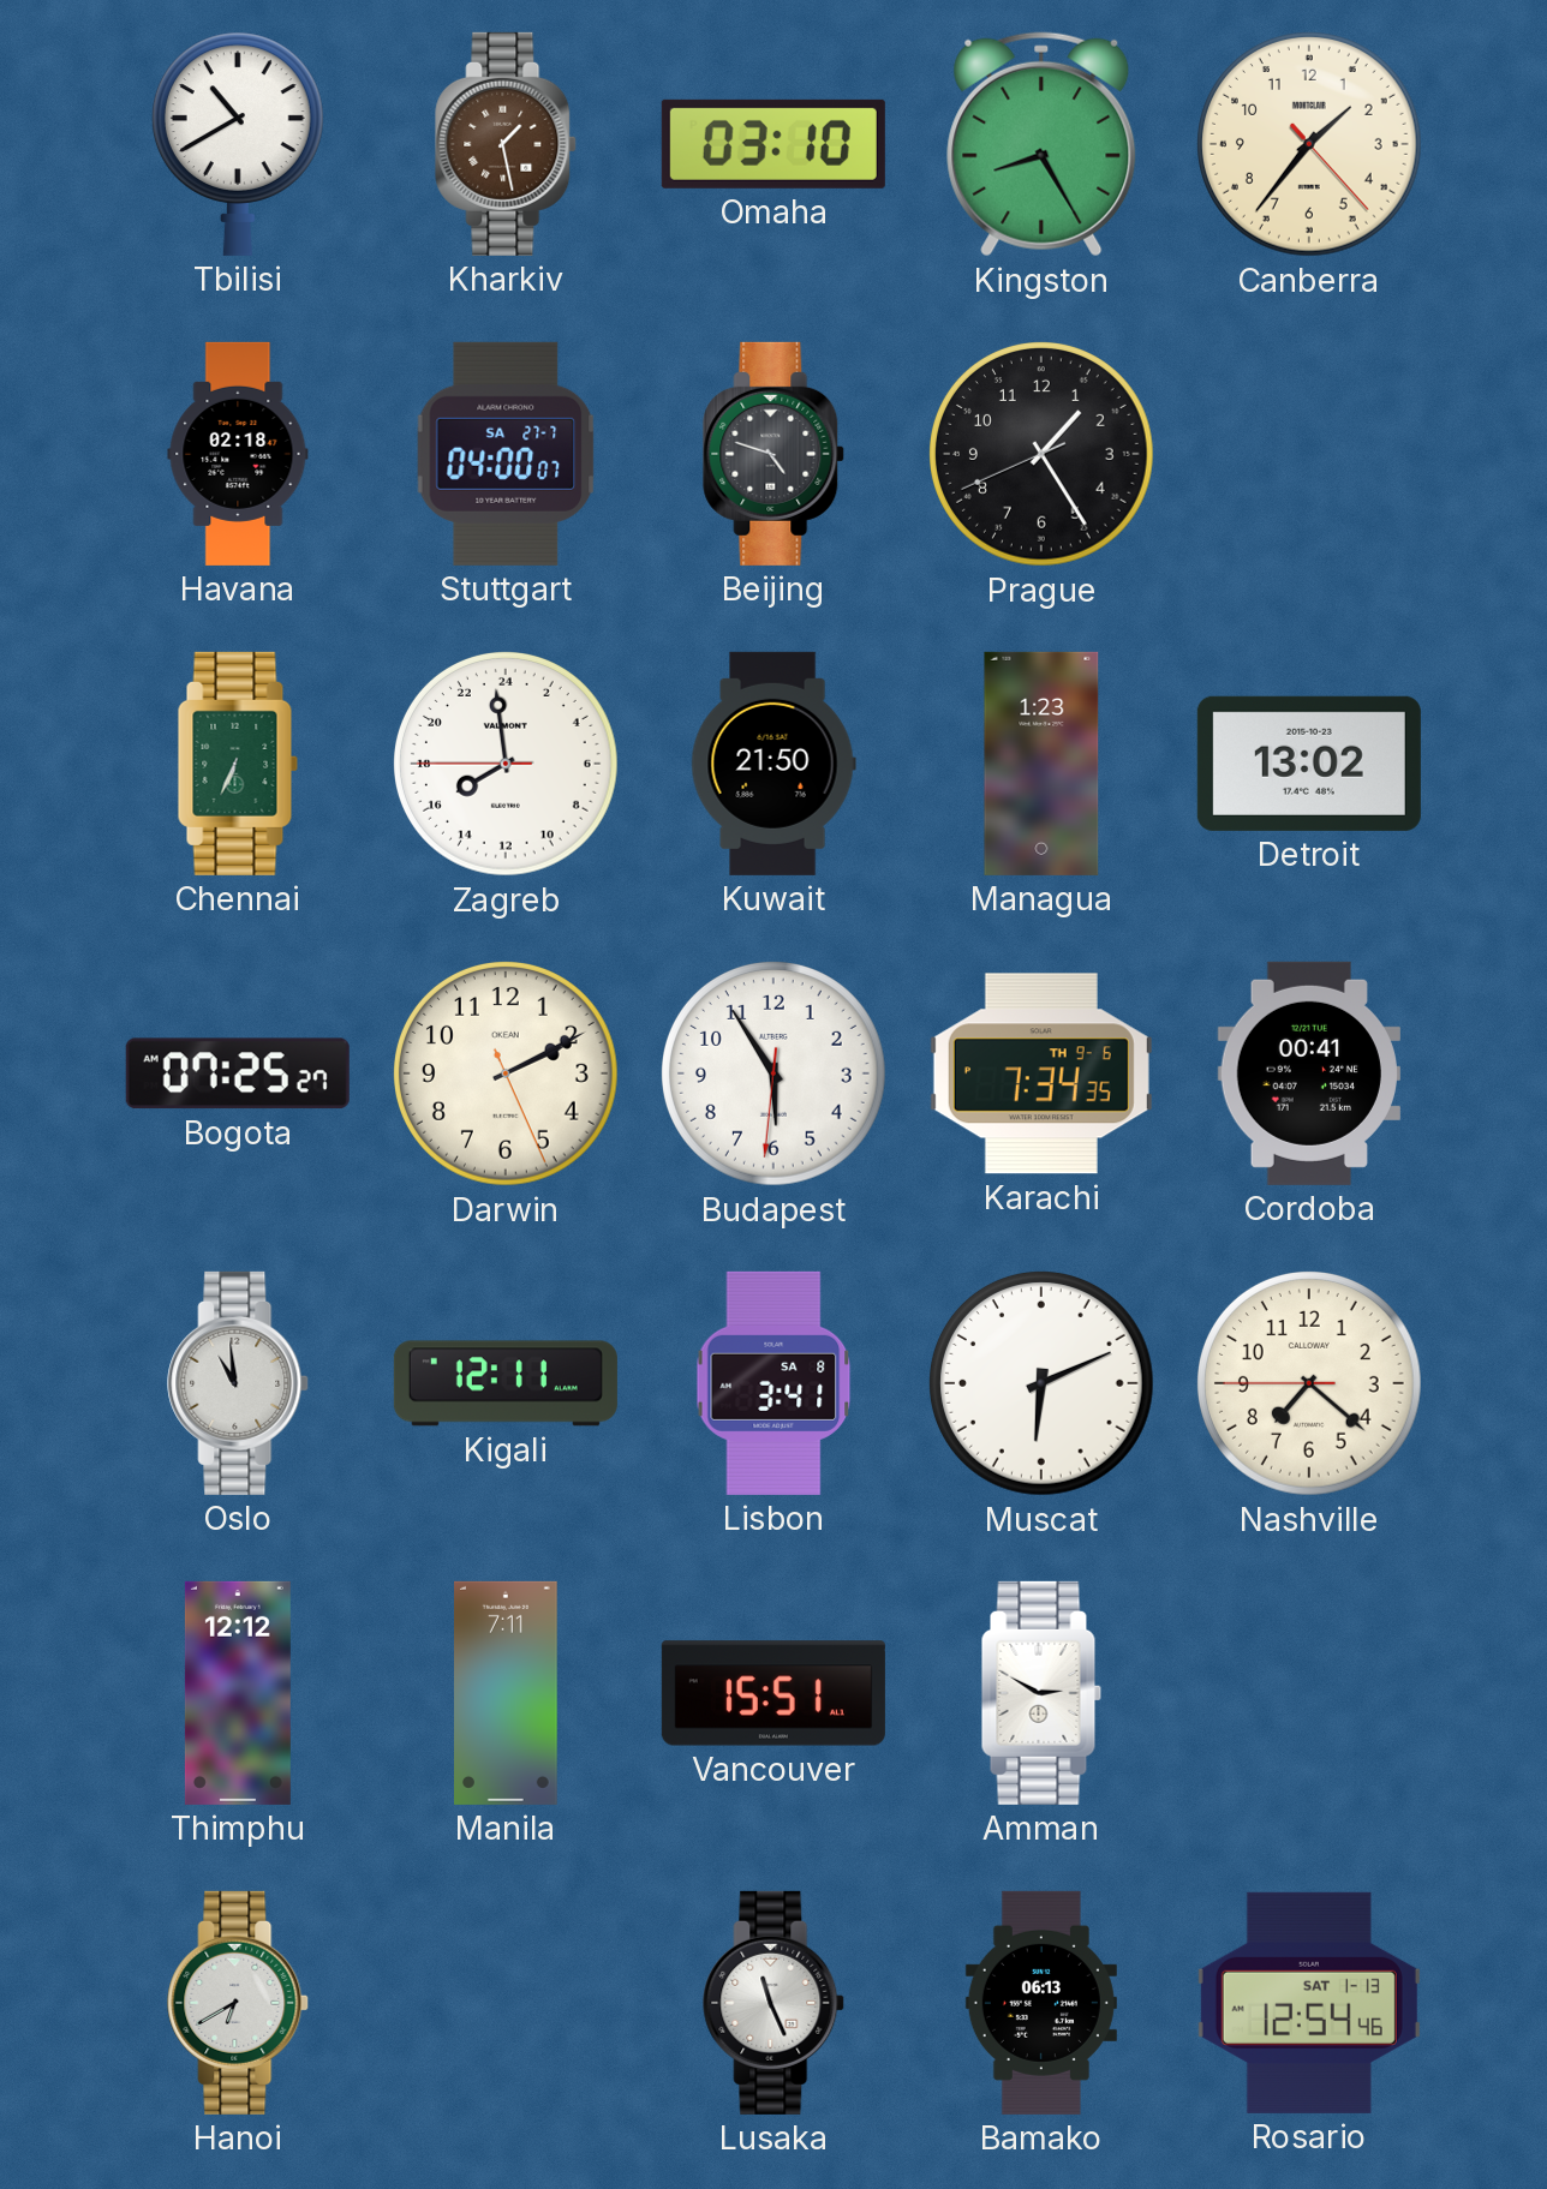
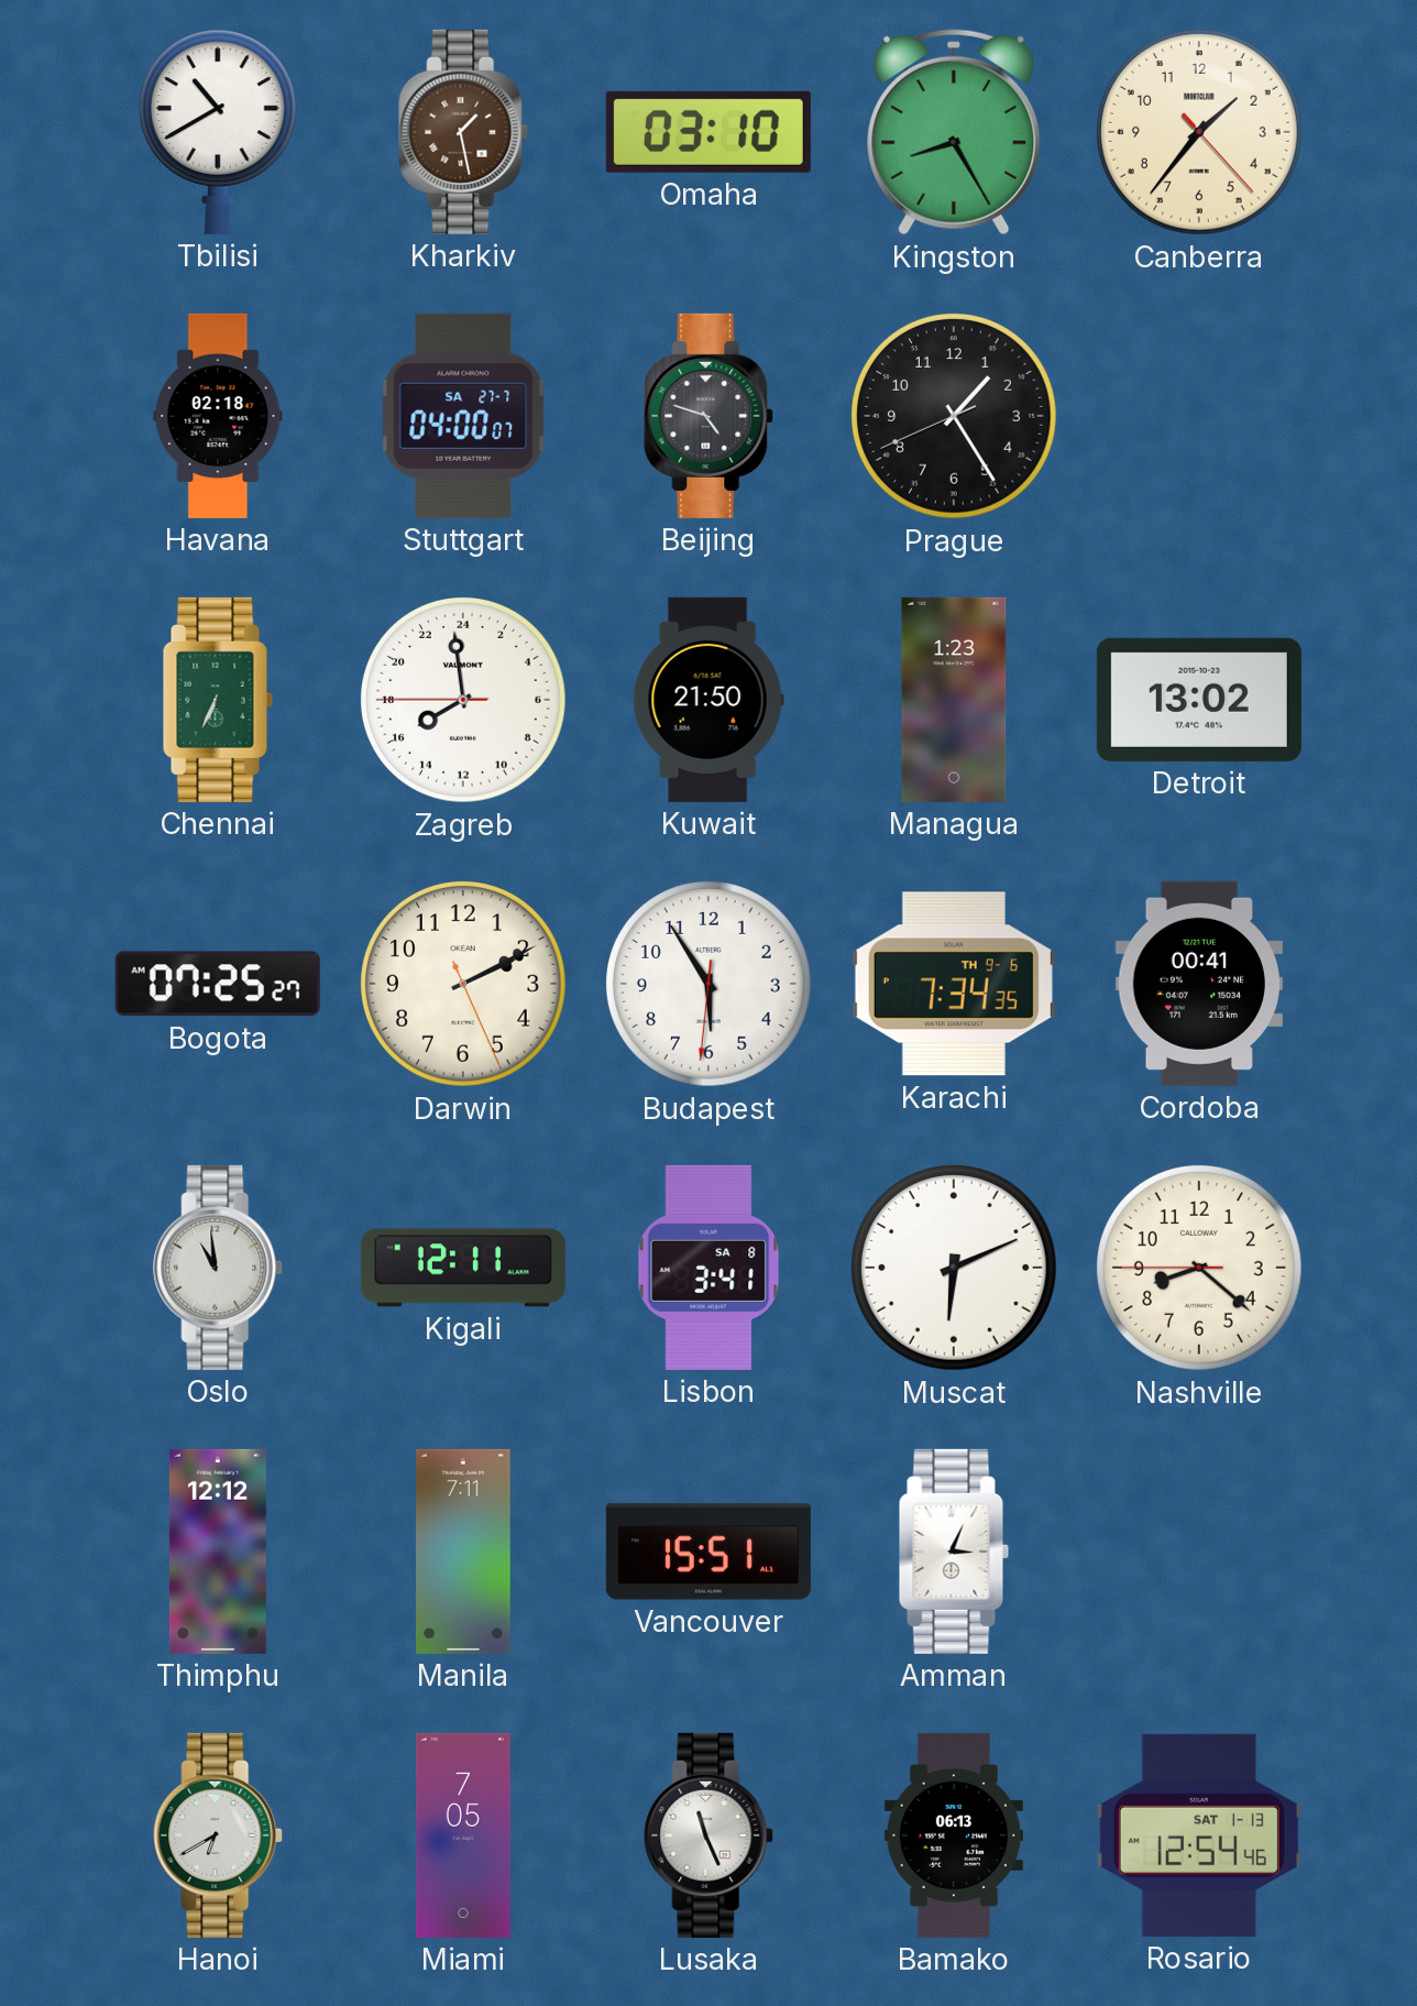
Nashville: 7:21 -> 8:21
Amman: 2:50 -> 3:04
Miami: none -> 7:05
